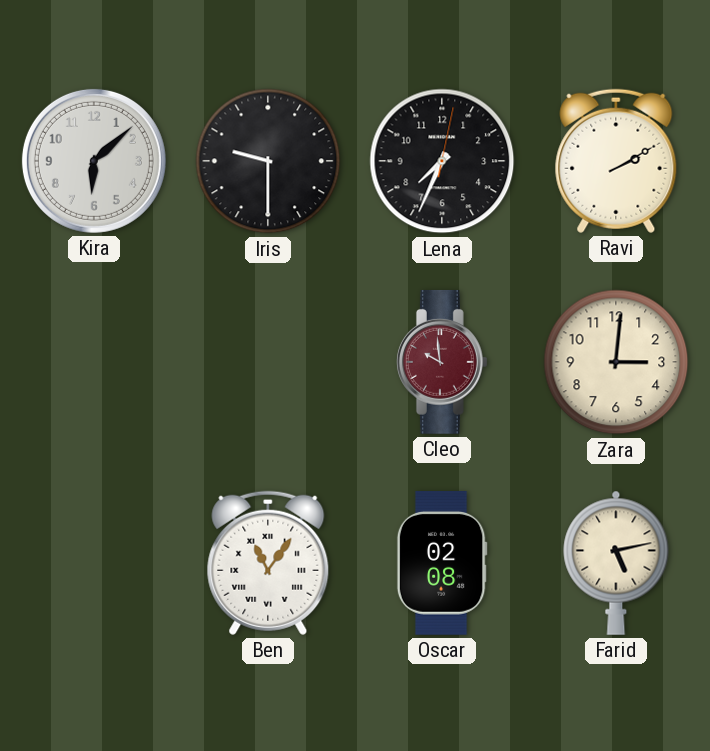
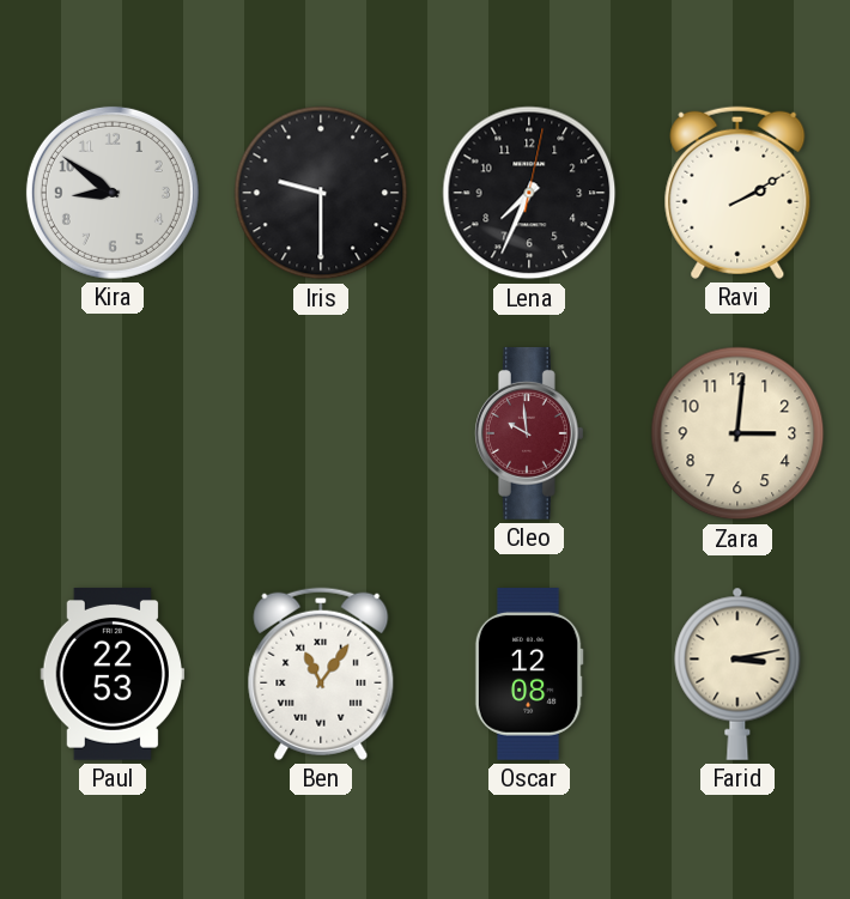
Kira: 6:08 -> 8:51
Paul: none -> 22:53
Oscar: 02:08 -> 12:08
Farid: 5:13 -> 3:13
